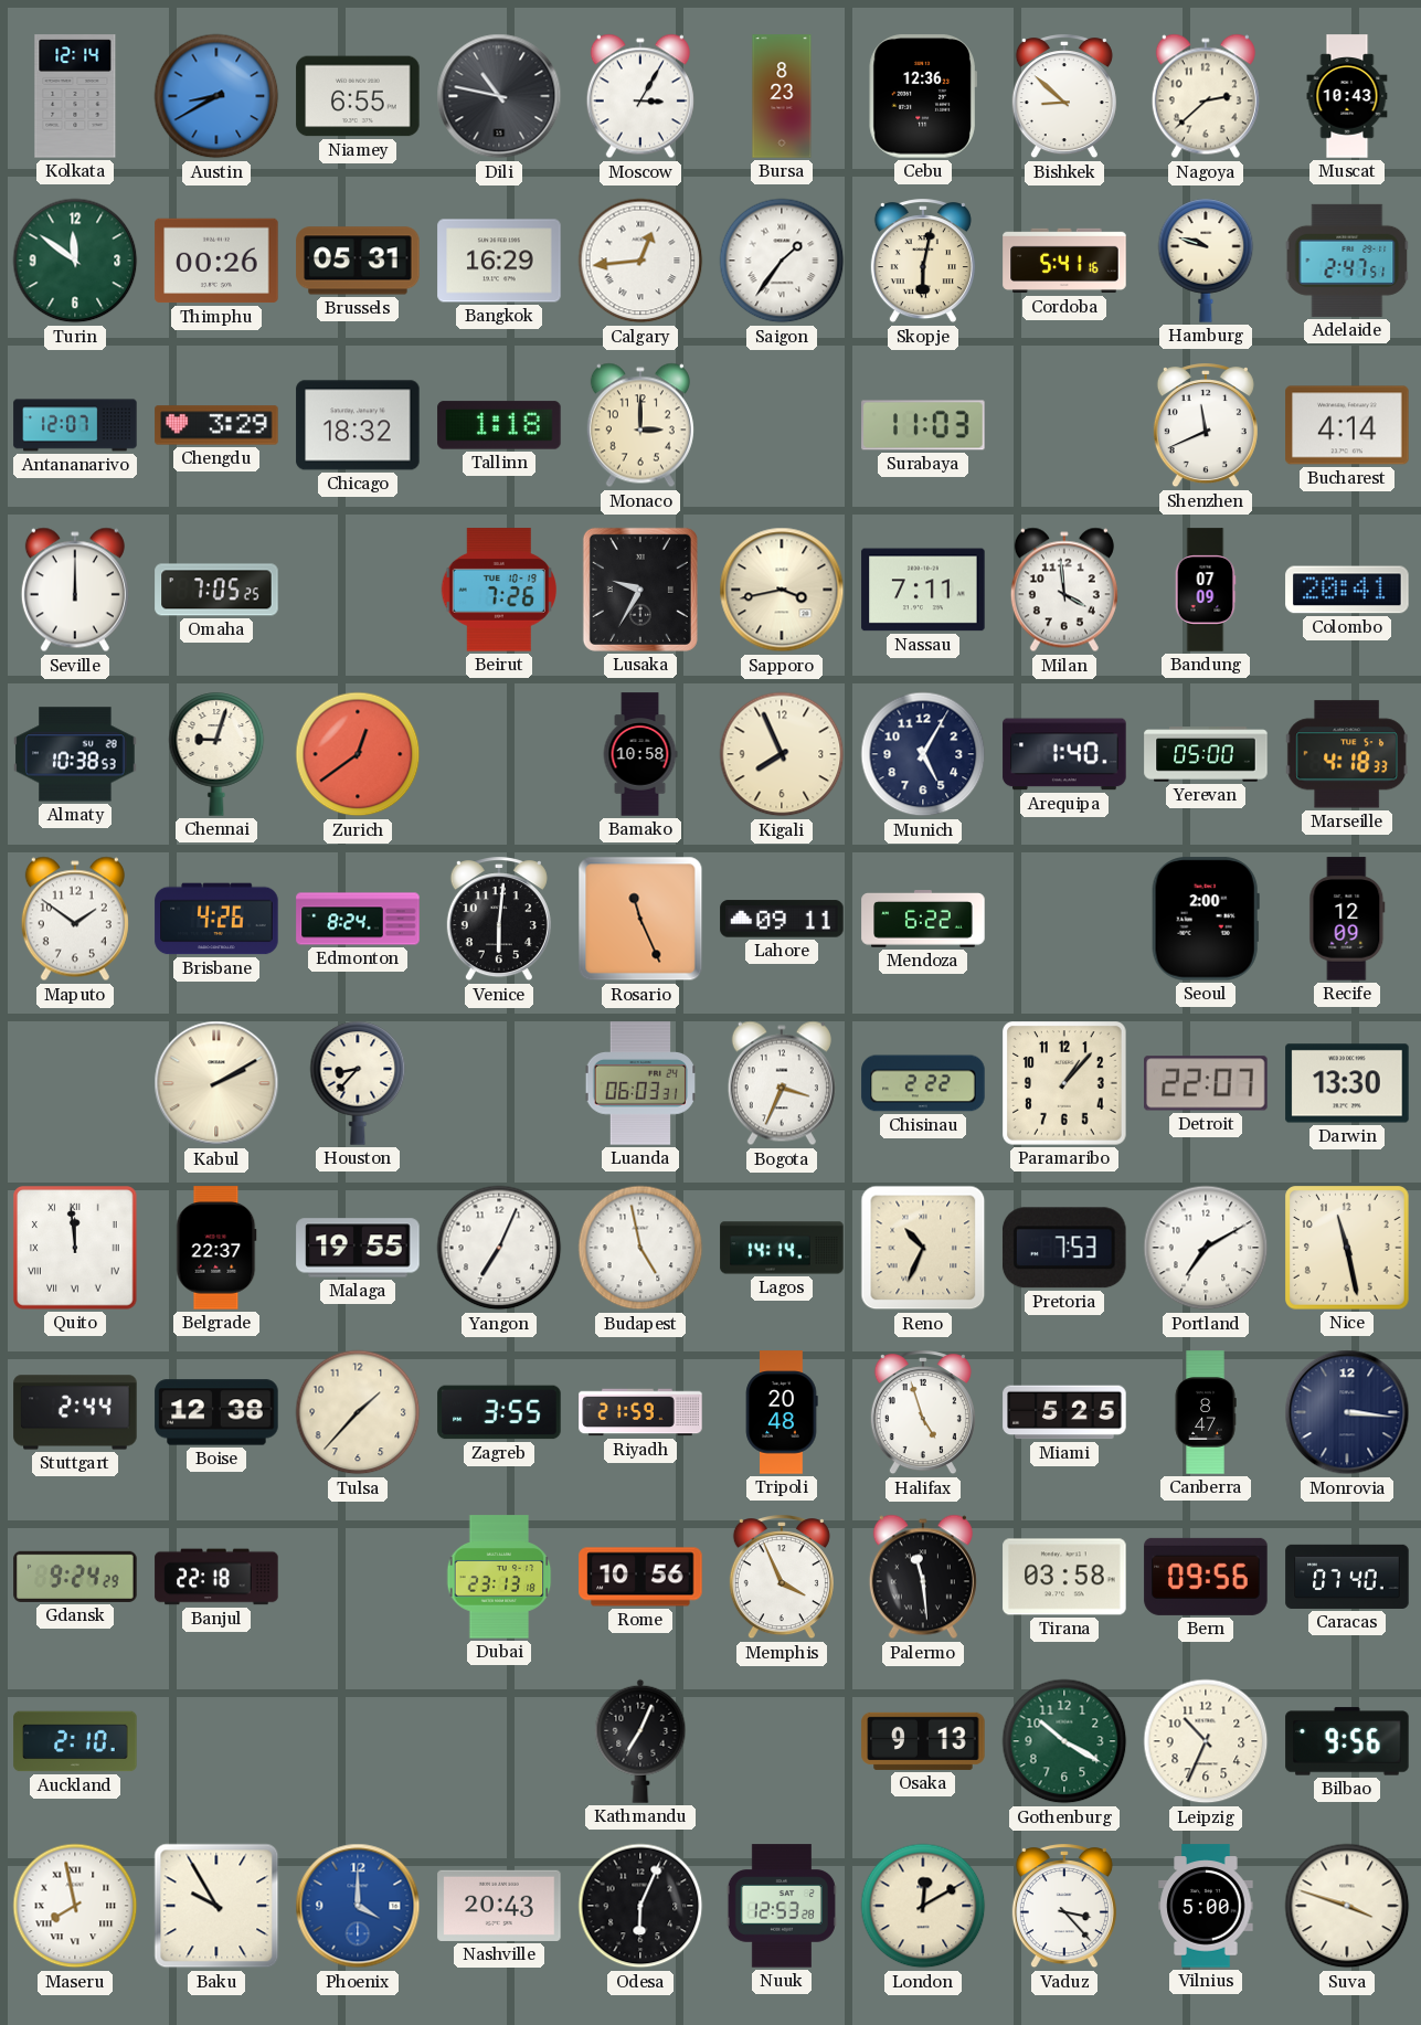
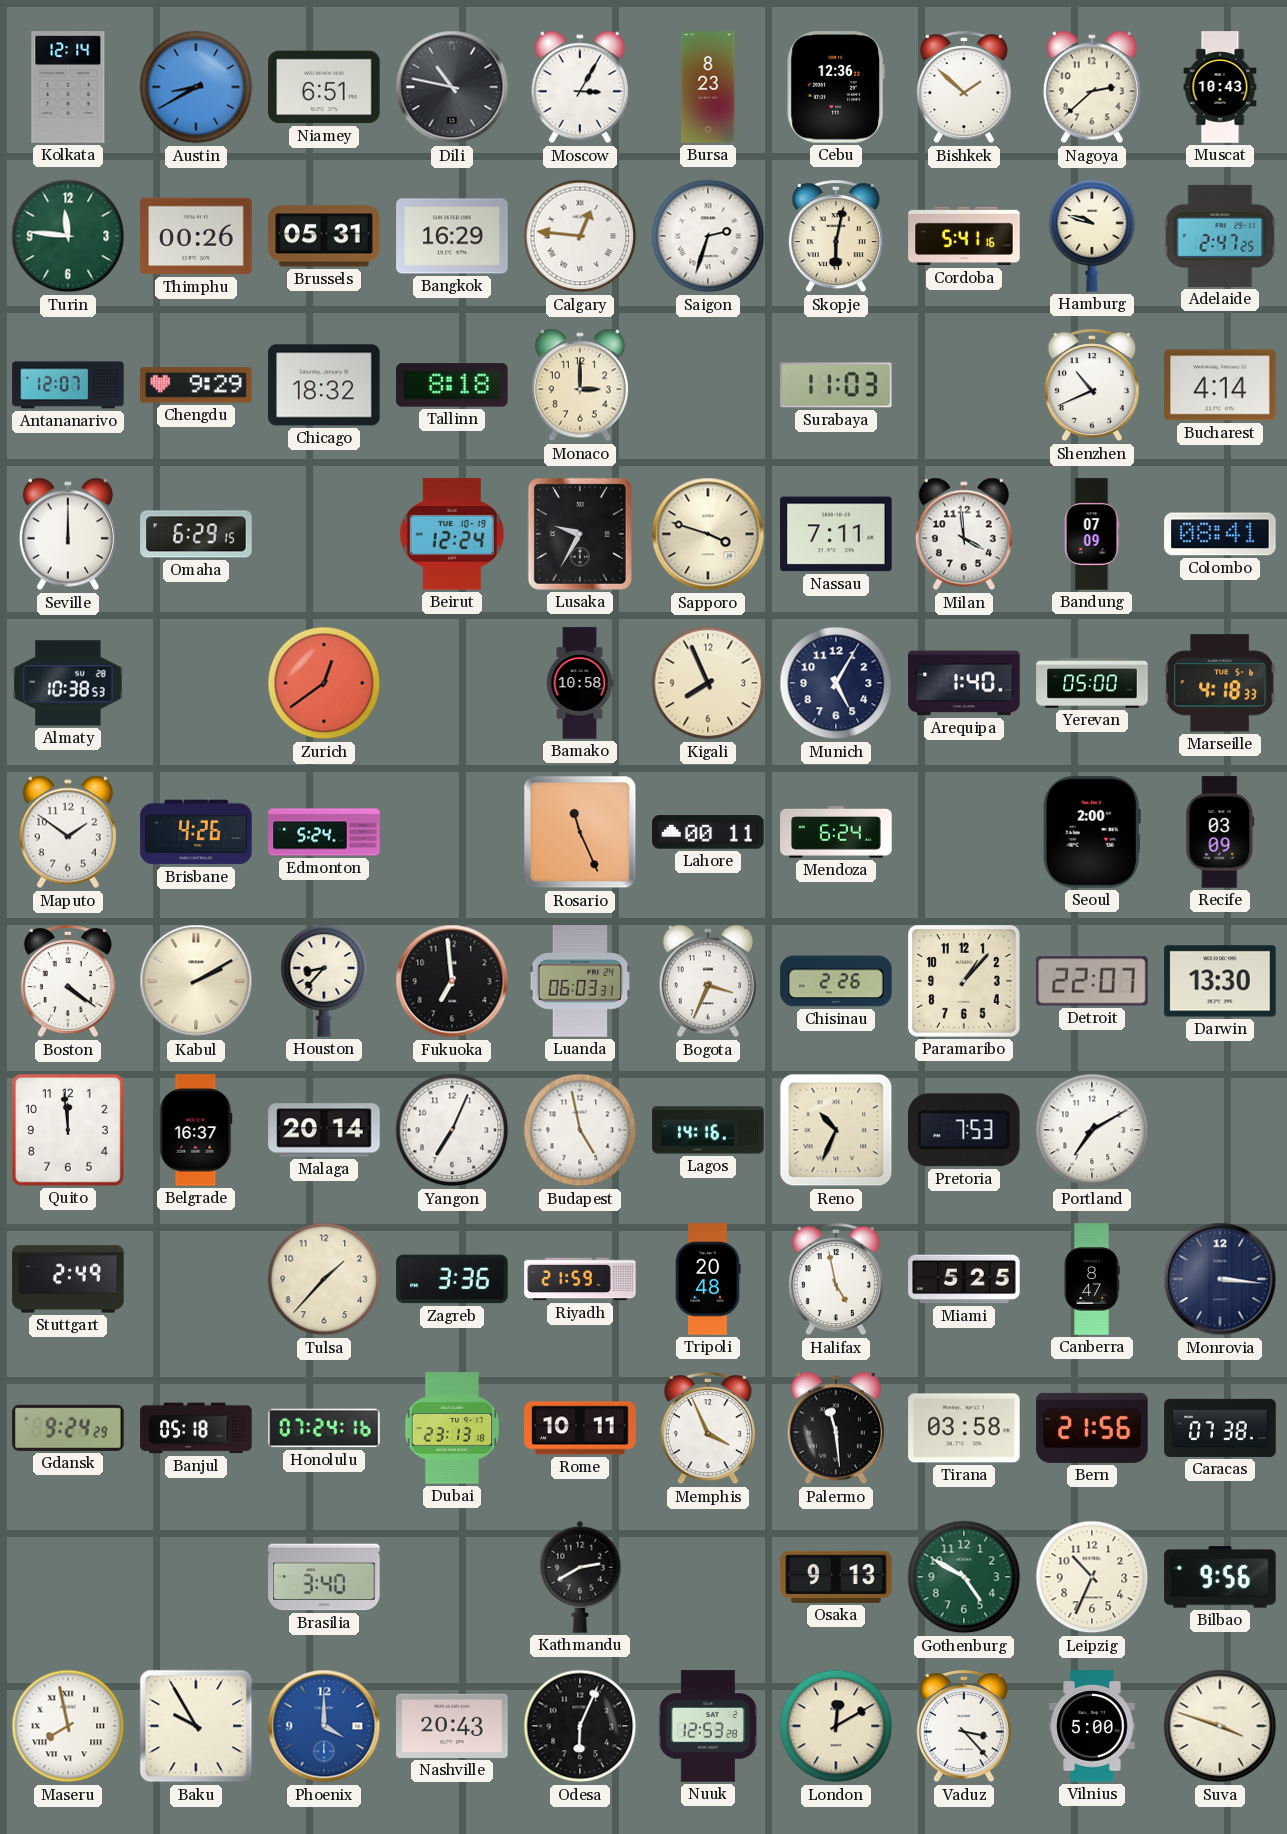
Niamey: 6:55 -> 6:51
Bishkek: 8:52 -> 1:52
Turin: 11:51 -> 11:46
Calgary: 12:44 -> 12:46
Saigon: 1:36 -> 2:33
Adelaide: 2:47:51 -> 2:47:25
Chengdu: 3:29 -> 9:29
Tallinn: 1:18 -> 8:18
Shenzhen: 11:41 -> 10:41
Omaha: 7:05 -> 6:29
Beirut: 7:26 -> 12:24
Sapporo: 3:43 -> 3:48
Colombo: 20:41 -> 08:41
Chennai: 9:03 -> none
Edmonton: 8:24 -> 5:24
Venice: 6:01 -> none
Lahore: 09:11 -> 00:11
Mendoza: 6:22 -> 6:24
Recife: 12:09 -> 03:09
Boston: none -> 4:21
Fukuoka: none -> 6:59
Chisinau: 2:22 -> 2:26
Quito numerals: Roman -> Arabic
Belgrade: 22:37 -> 16:37
Malaga: 19:55 -> 20:14
Lagos: 14:14 -> 14:16
Nice: 11:28 -> none
Stuttgart: 2:44 -> 2:49
Boise: 12:38 -> none
Zagreb: 3:55 -> 3:36
Halifax: 4:57 -> 4:58
Banjul: 22:18 -> 05:18
Honolulu: none -> 07:24
Rome: 10:56 -> 10:11
Bern: 09:56 -> 21:56
Caracas: 07:40 -> 07:38
Auckland: 2:10 -> none
Brasilia: none -> 3:40
Kathmandu: 7:04 -> 2:40
Gothenburg: 10:20 -> 4:50
